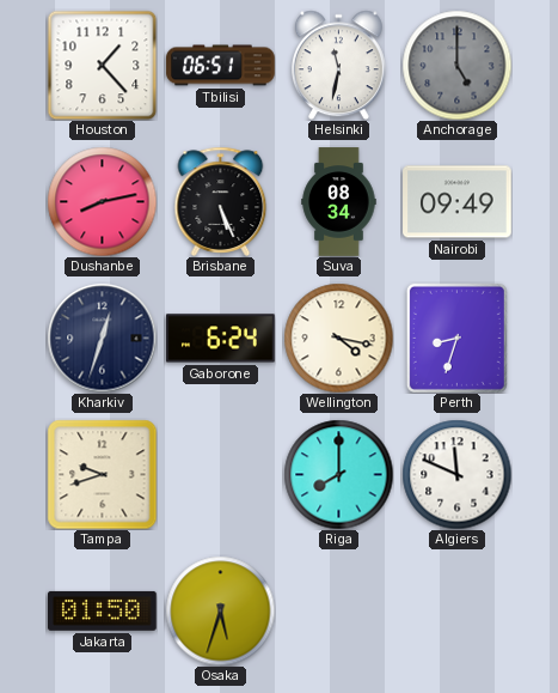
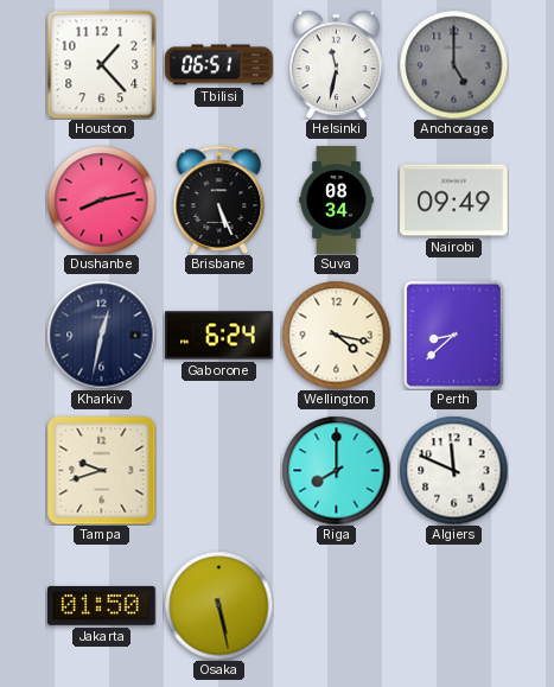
Kharkiv: 12:33 -> 12:32
Perth: 8:33 -> 8:38
Osaka: 5:33 -> 5:28
